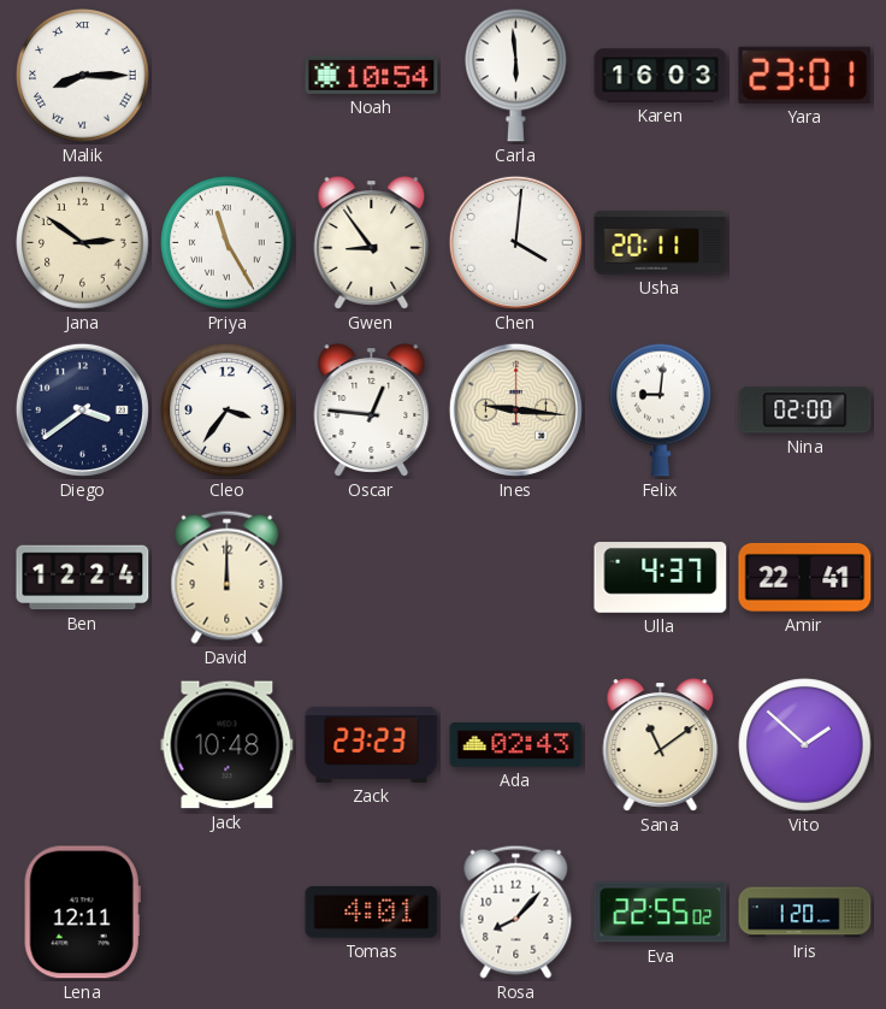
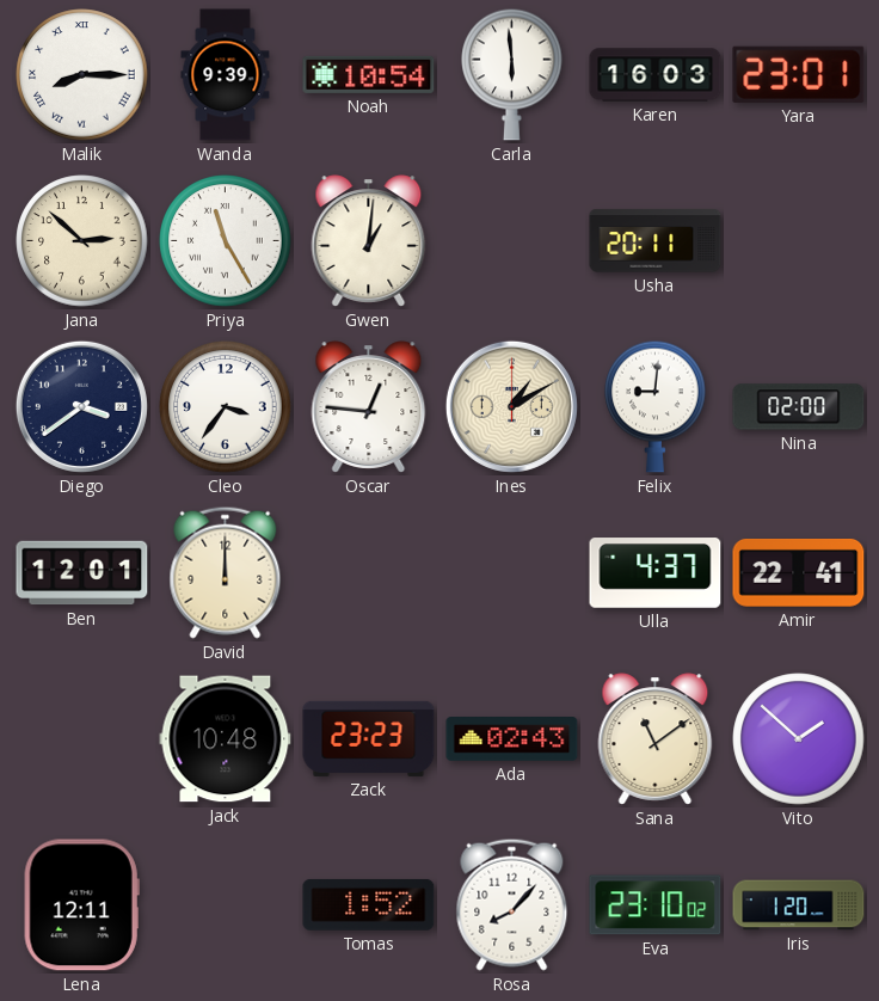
Wanda: none -> 9:39
Jana: 2:51 -> 2:52
Gwen: 8:54 -> 1:01
Chen: 4:01 -> none
Ines: 9:16 -> 1:10
Ben: 12:24 -> 12:01
Tomas: 4:01 -> 1:52
Eva: 22:55 -> 23:10
